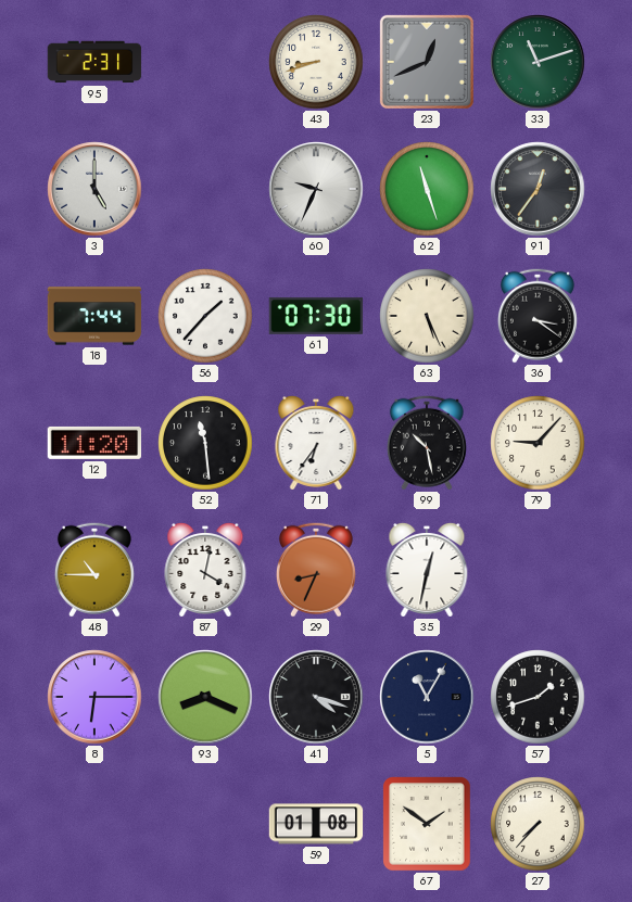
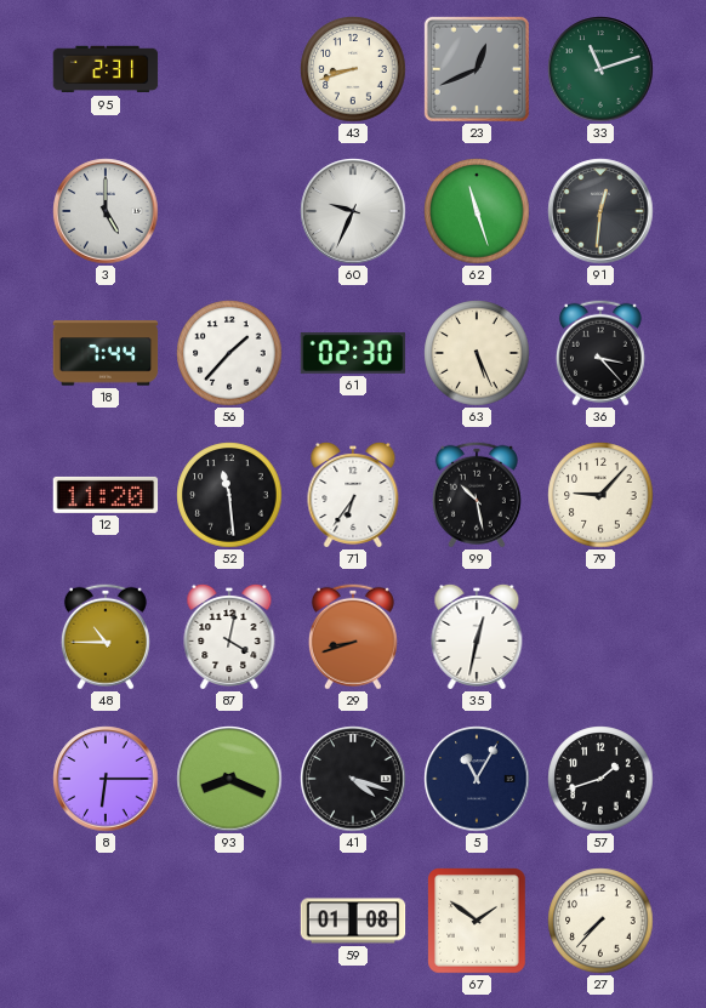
91: 12:36 -> 12:31
61: 07:30 -> 02:30
36: 3:21 -> 3:23
29: 8:34 -> 8:42
